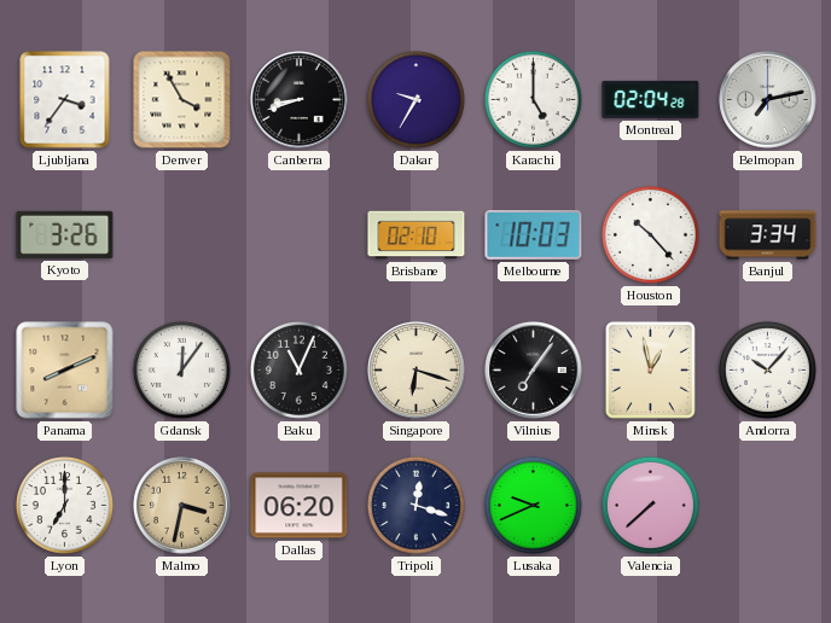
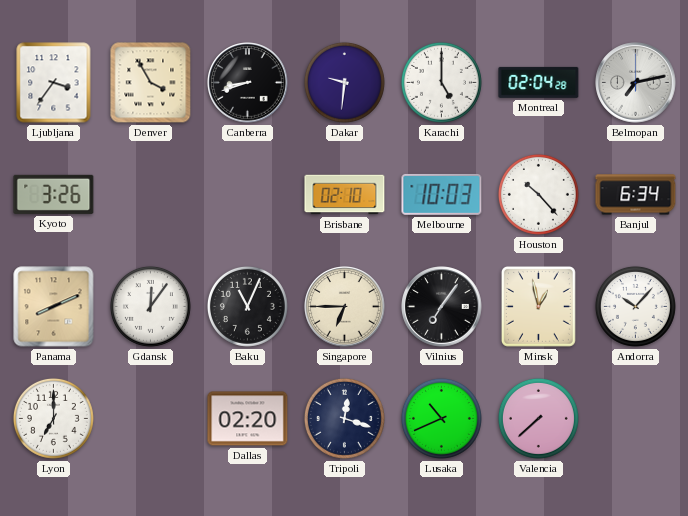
Dakar: 9:35 -> 9:31
Banjul: 3:34 -> 6:34
Singapore: 6:18 -> 6:45
Malmo: 3:32 -> none
Dallas: 06:20 -> 02:20
Lusaka: 9:41 -> 10:41
